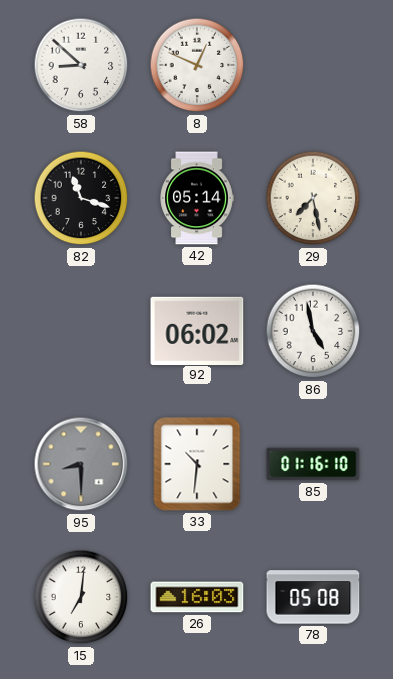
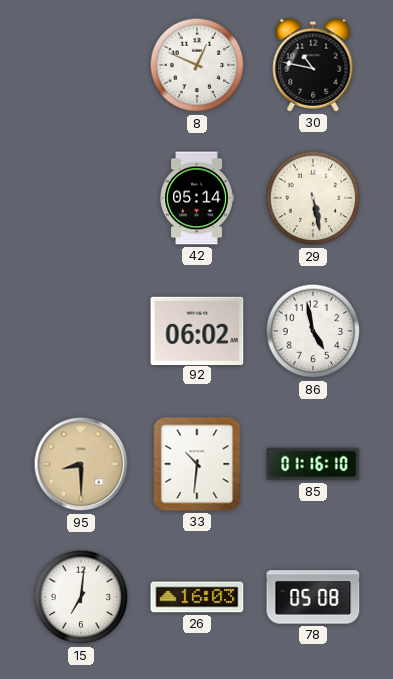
58: 8:52 -> none
30: none -> 10:47
82: 11:18 -> none
29: 7:28 -> 5:28
95 dial: grey -> champagne
